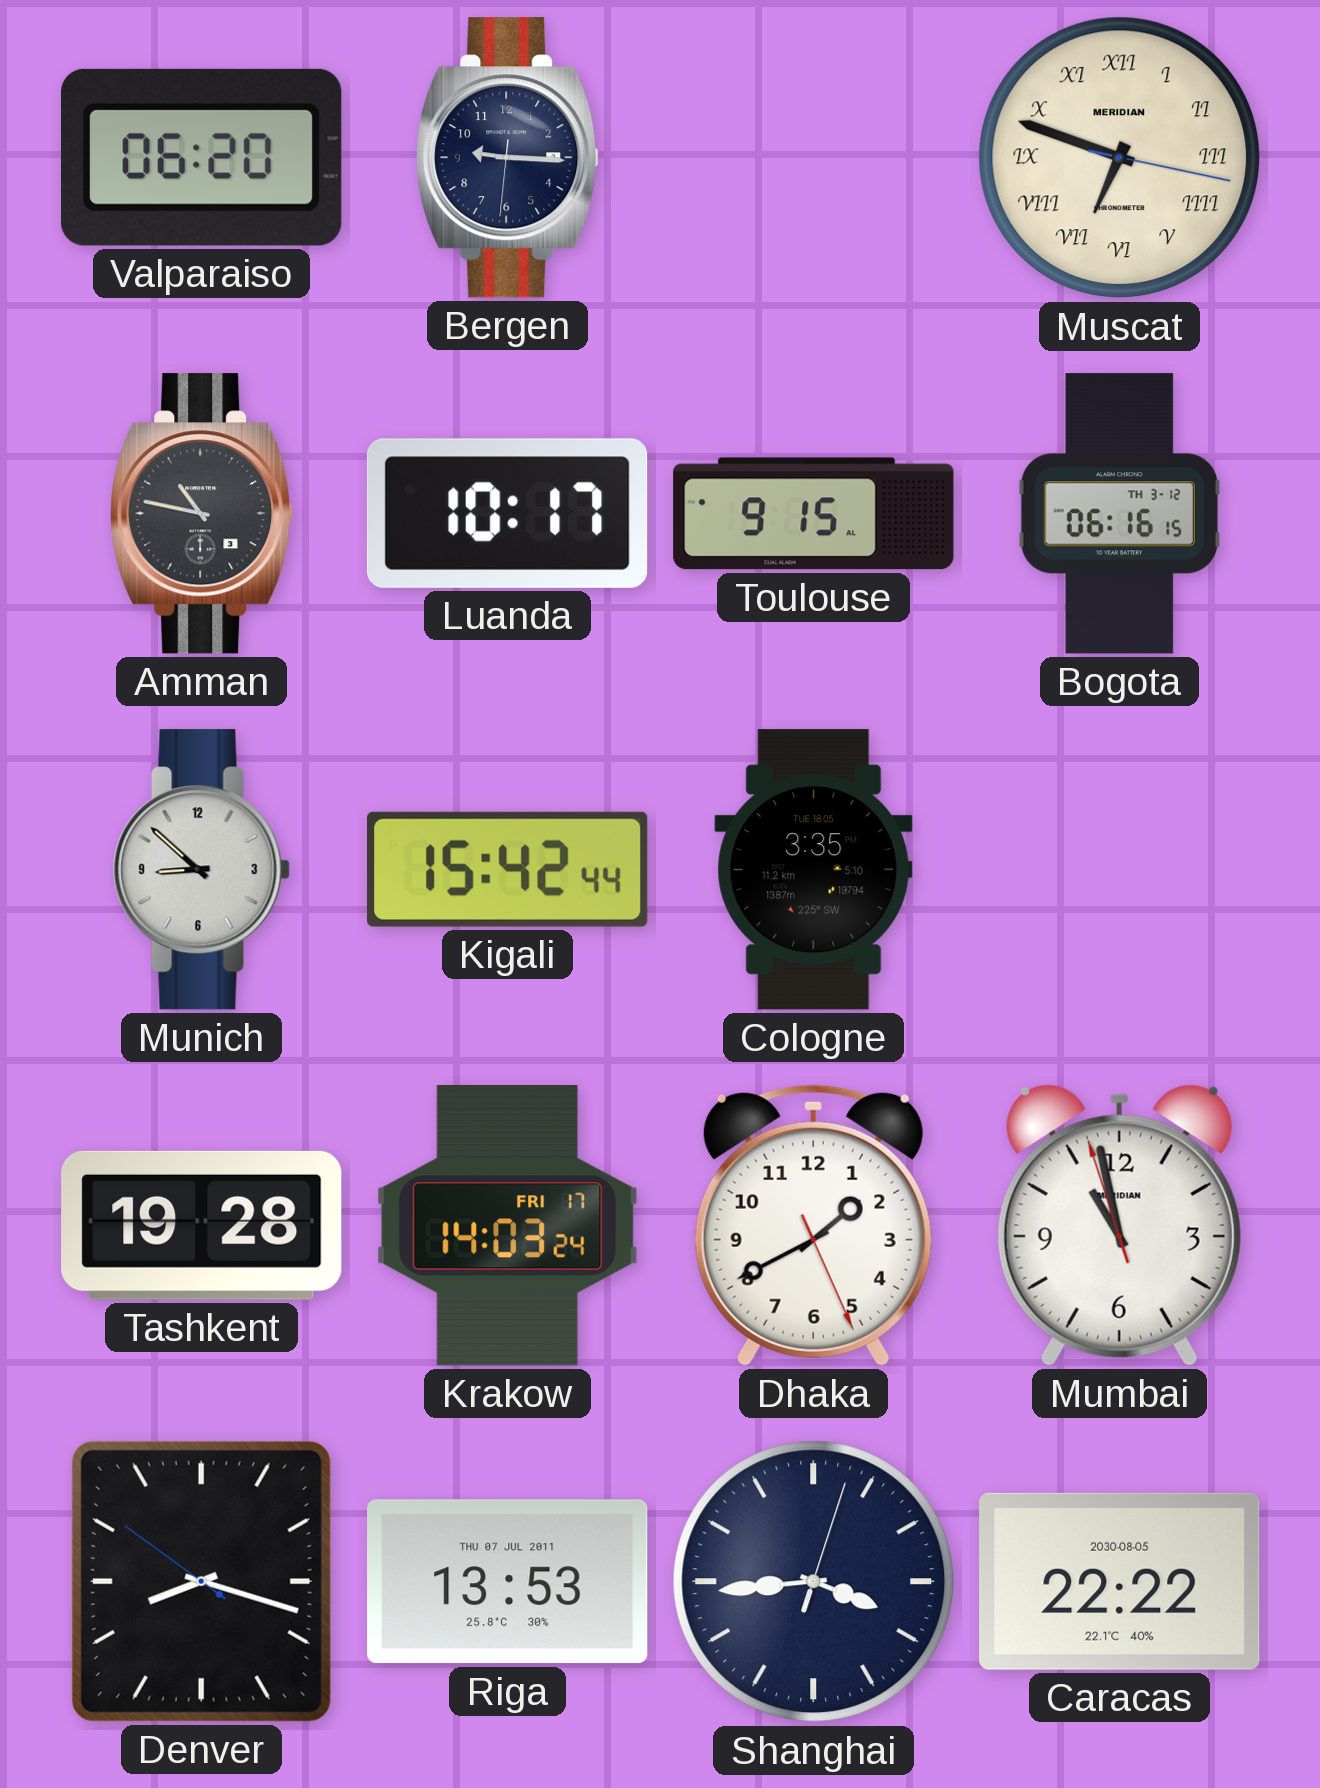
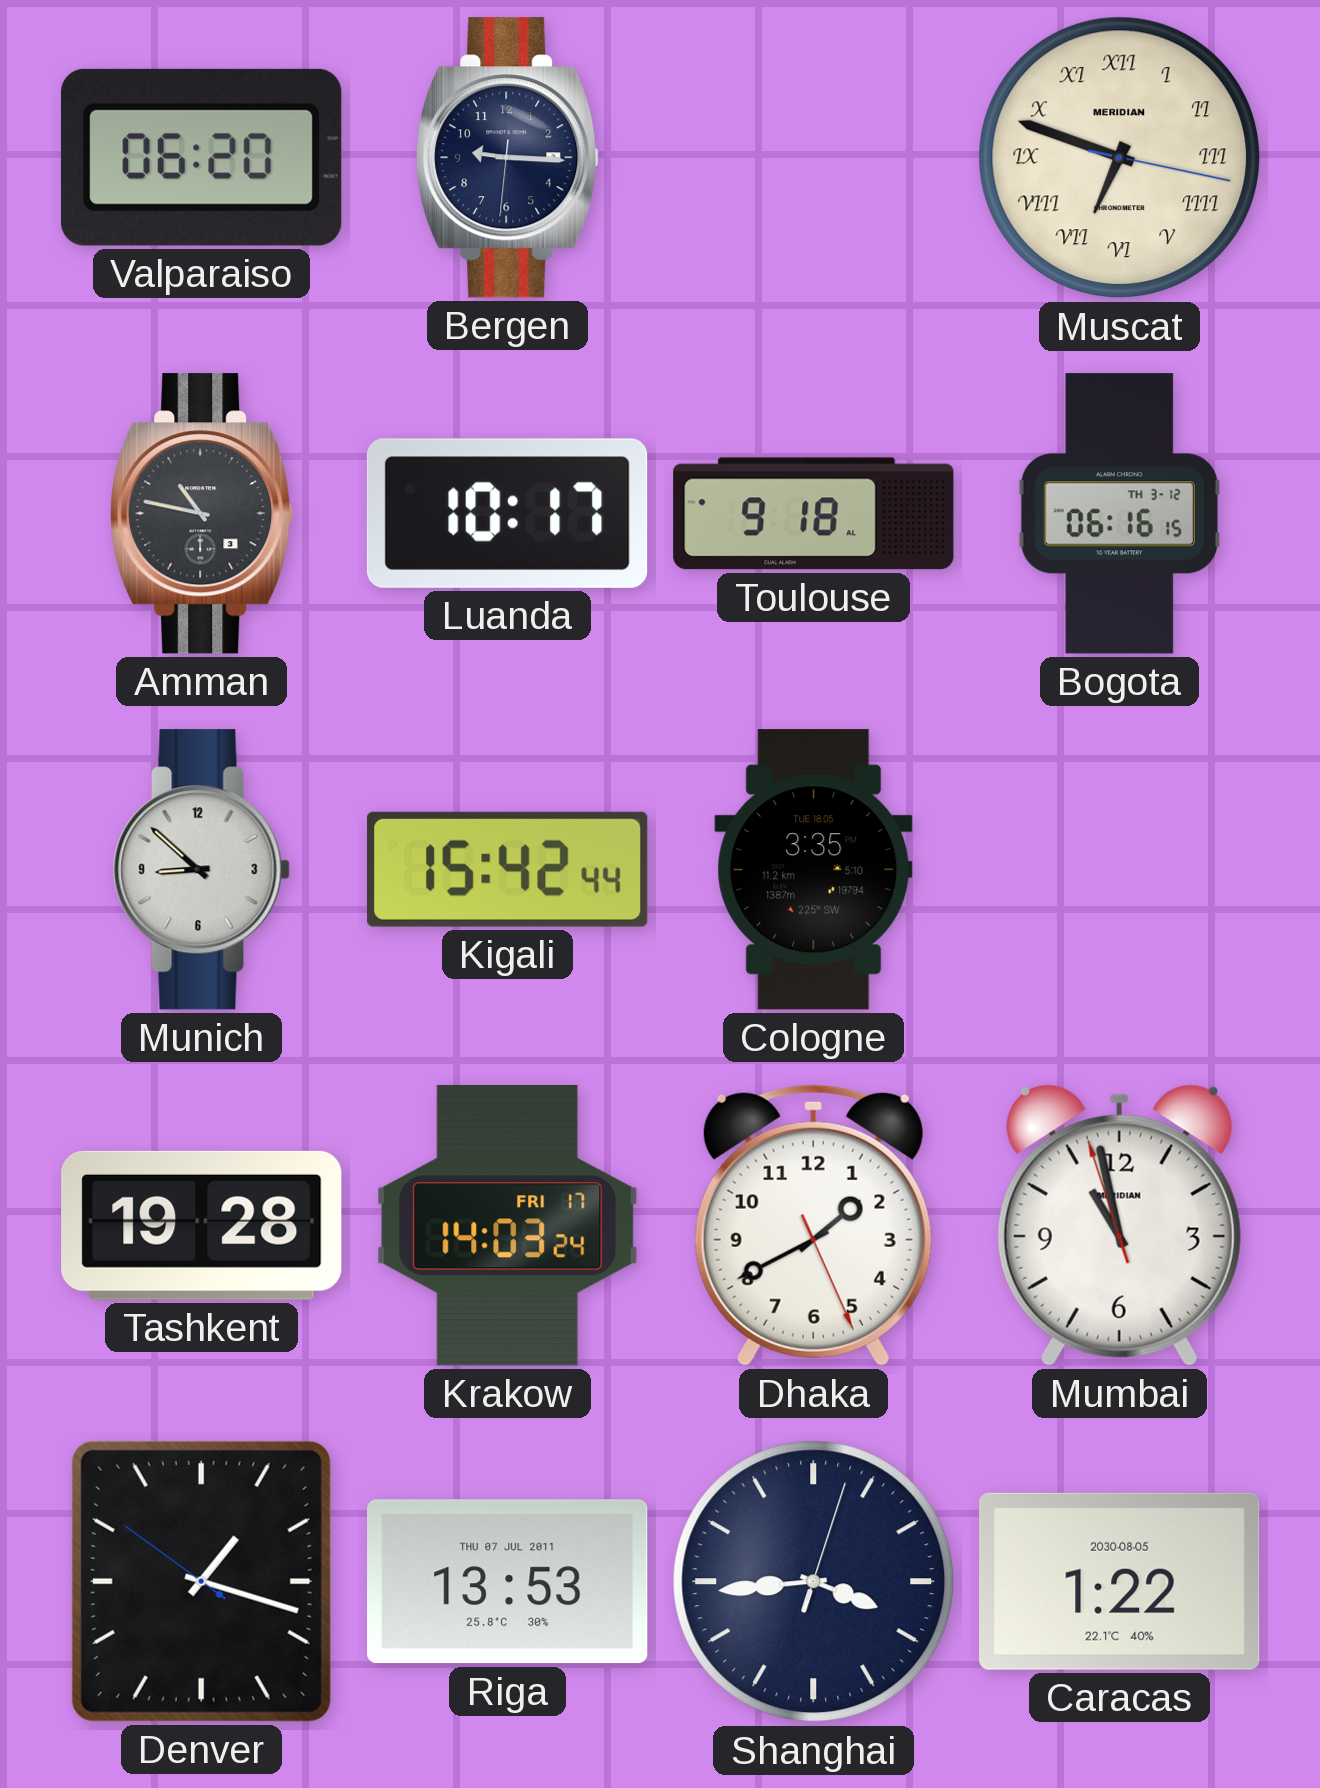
Toulouse: 9:15 -> 9:18
Denver: 8:17 -> 1:17
Caracas: 22:22 -> 1:22
